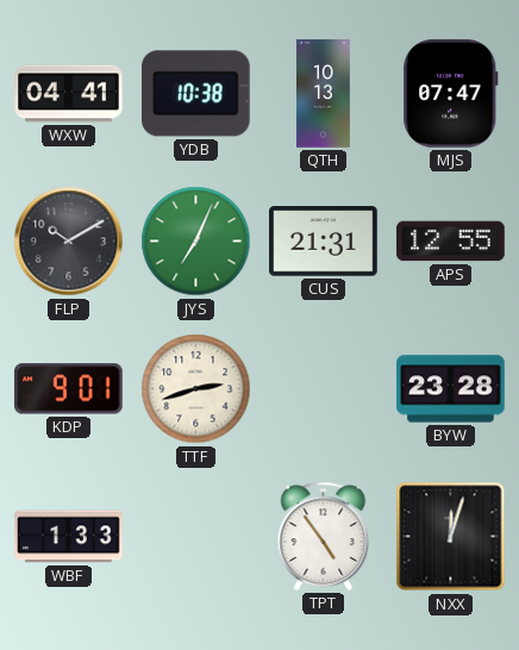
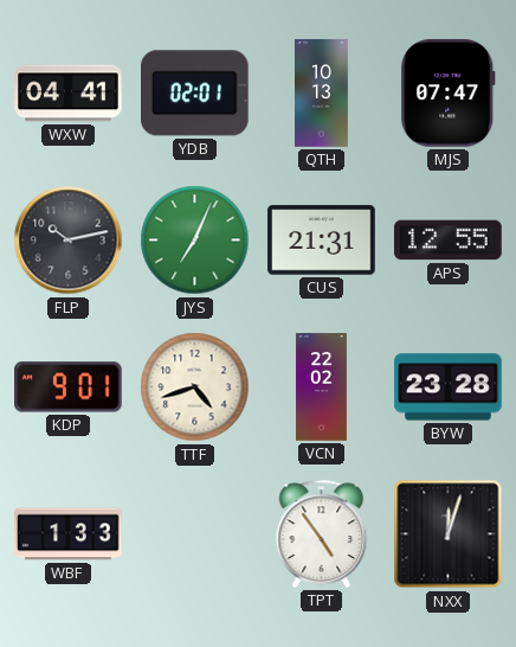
YDB: 10:38 -> 02:01
FLP: 10:10 -> 10:13
TTF: 2:42 -> 4:42
VCN: none -> 22:02
